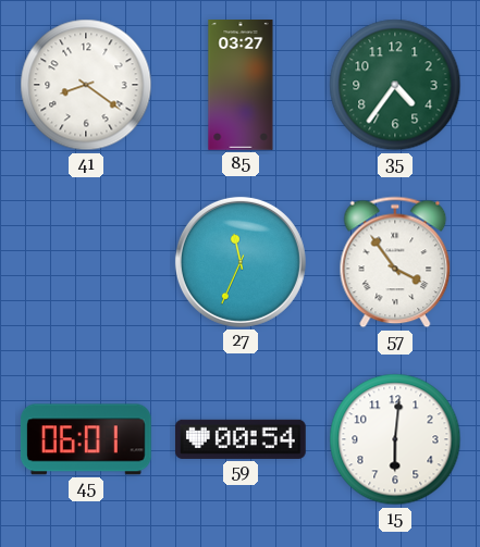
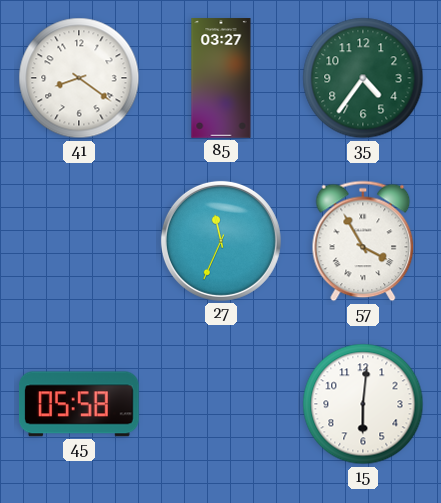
57: 3:54 -> 3:55
45: 06:01 -> 05:58
59: 00:54 -> none
